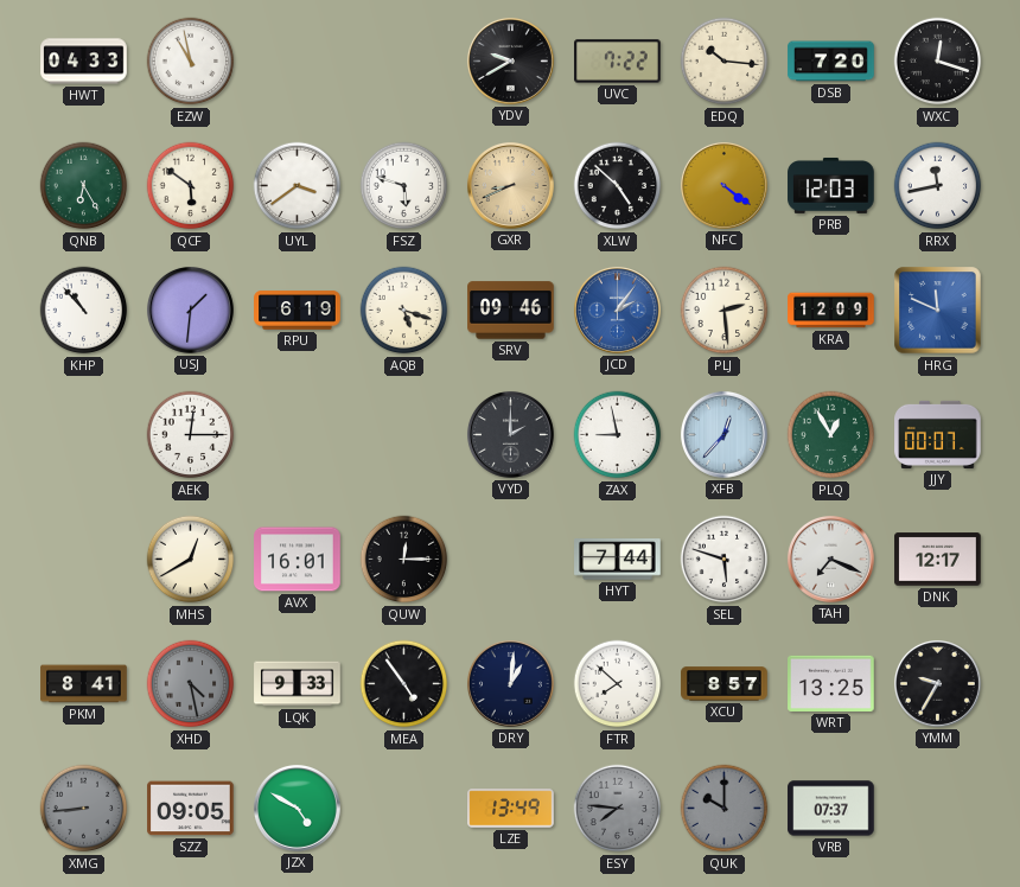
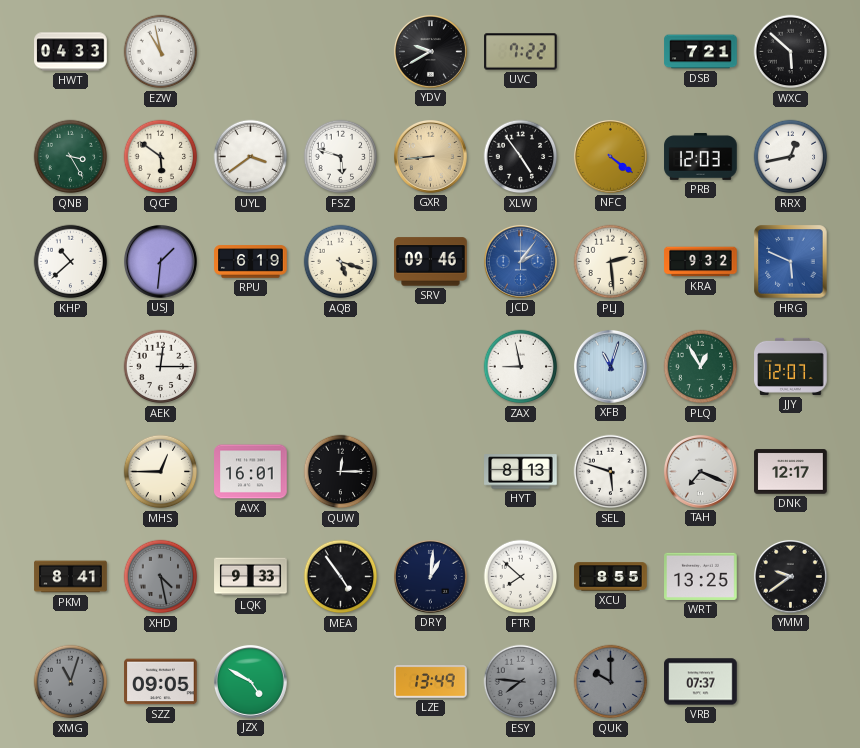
EDQ: 10:16 -> none
DSB: 7:20 -> 7:21
WXC: 12:18 -> 5:52
QNB: 6:25 -> 3:25
GXR: 8:41 -> 8:44
XLW: 4:52 -> 4:54
RRX: 11:43 -> 12:43
KHP: 10:53 -> 10:38
KRA: 12:09 -> 9:32
HRG: 11:49 -> 5:49
VYD: 2:00 -> none
XFB: 12:37 -> 11:03
JJY: 00:07 -> 12:07
MHS: 12:40 -> 12:45
HYT: 7:44 -> 8:13
XCU: 8:57 -> 8:55
YMM: 9:35 -> 9:39
XMG: 8:44 -> 11:03
